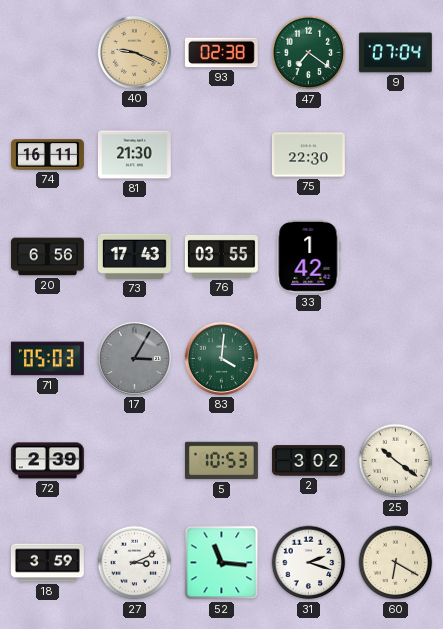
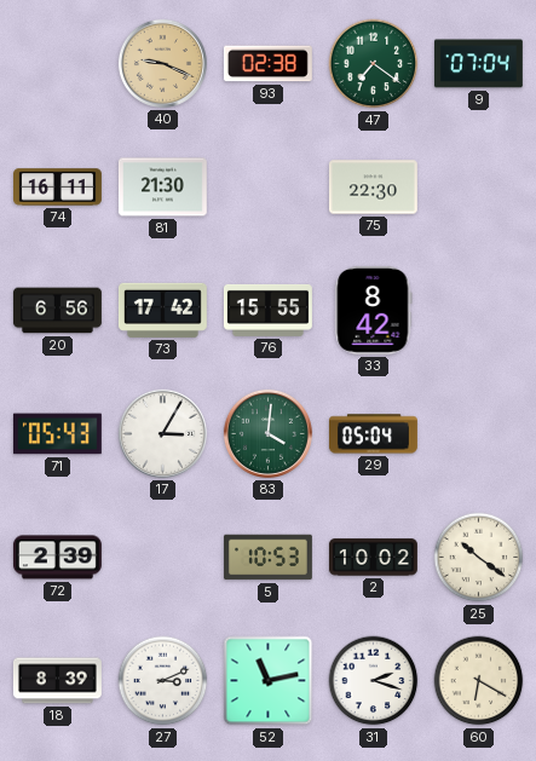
73: 17:43 -> 17:42
76: 03:55 -> 15:55
33: 1:42 -> 8:42
71: 05:03 -> 05:43
17 dial: grey -> white
29: none -> 05:04
2: 3:02 -> 10:02
18: 3:59 -> 8:39
52: 11:16 -> 11:13
